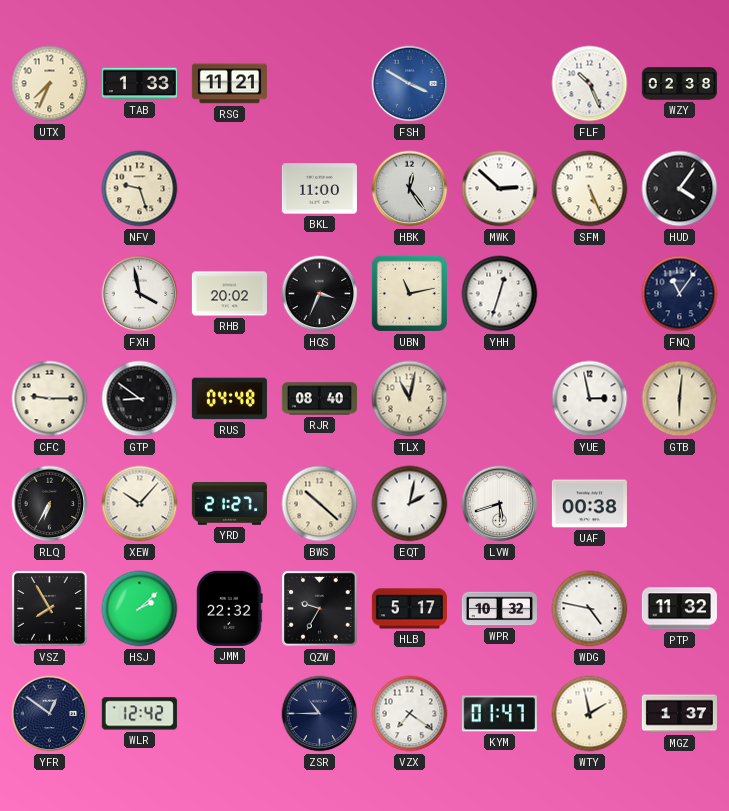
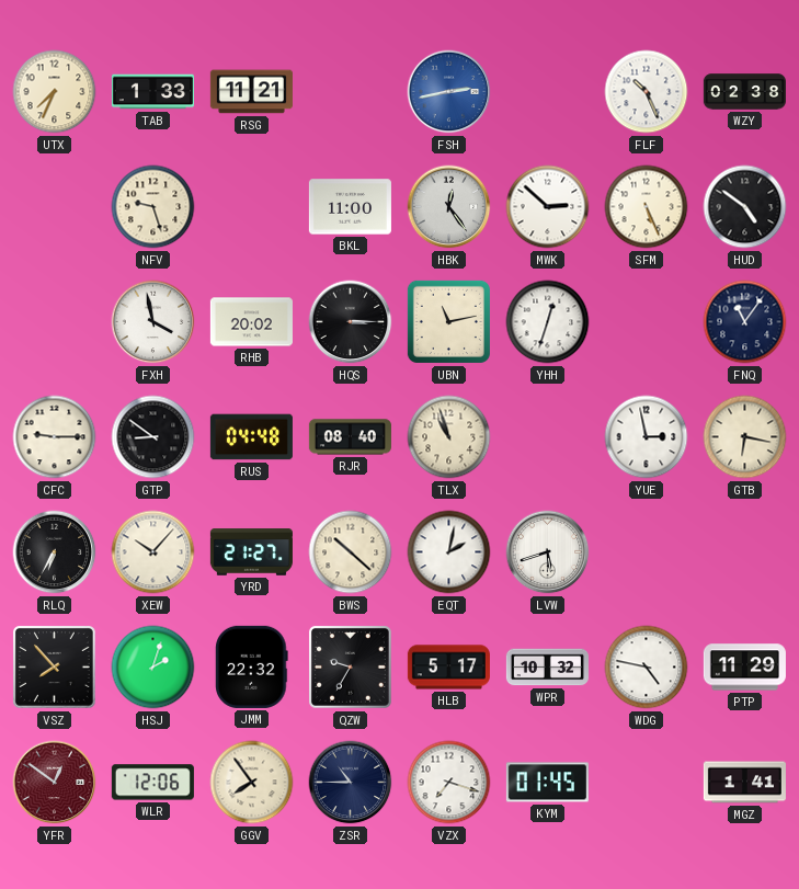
FSH: 3:50 -> 2:43
HUD: 4:06 -> 4:51
HQS: 3:34 -> 3:15
TLX: 11:02 -> 10:57
GTB: 6:01 -> 6:17
UAF: 00:38 -> none
VSZ: 7:55 -> 7:53
HSJ: 2:08 -> 2:03
PTP: 11:32 -> 11:29
YFR dial: navy -> burgundy
WLR: 12:42 -> 12:06
GGV: none -> 7:54
VZX: 7:21 -> 7:18
KYM: 01:47 -> 01:45
WTY: 1:58 -> none
MGZ: 1:37 -> 1:41
